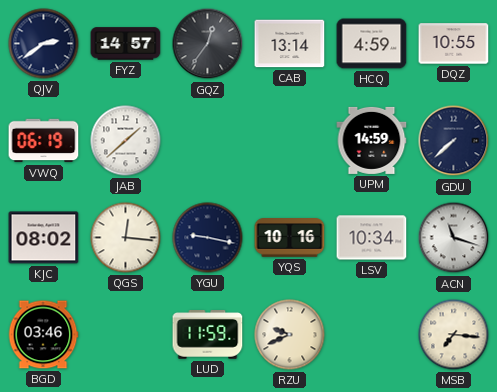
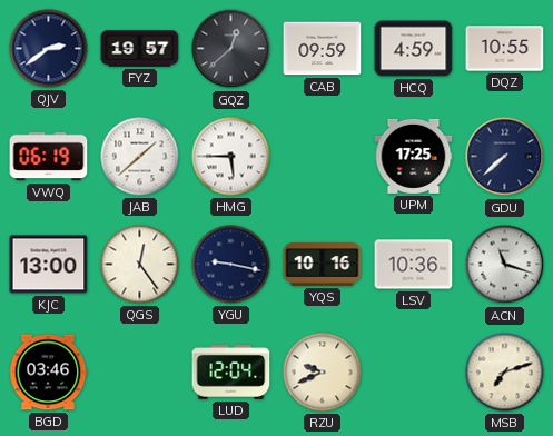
FYZ: 14:57 -> 19:57
GQZ: 12:36 -> 12:38
CAB: 13:14 -> 09:59
HMG: none -> 5:45
UPM: 14:59 -> 17:25
KJC: 08:02 -> 13:00
QGS: 12:16 -> 12:24
LSV: 10:34 -> 10:36
LUD: 11:59 -> 12:04
MSB: 7:16 -> 7:12
